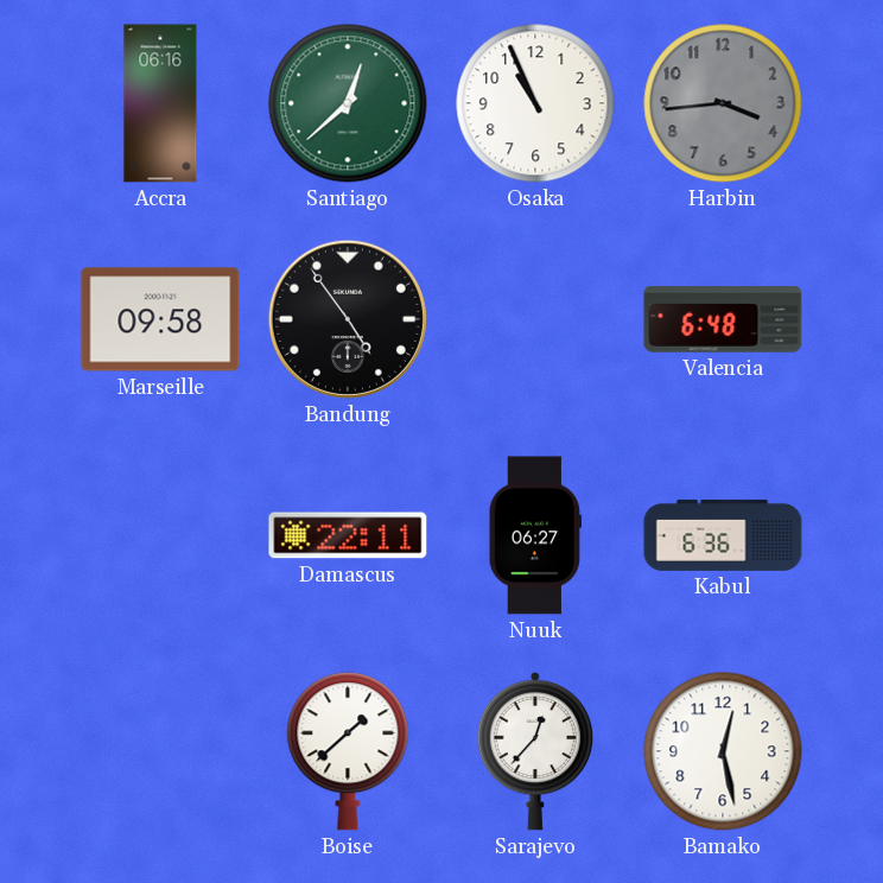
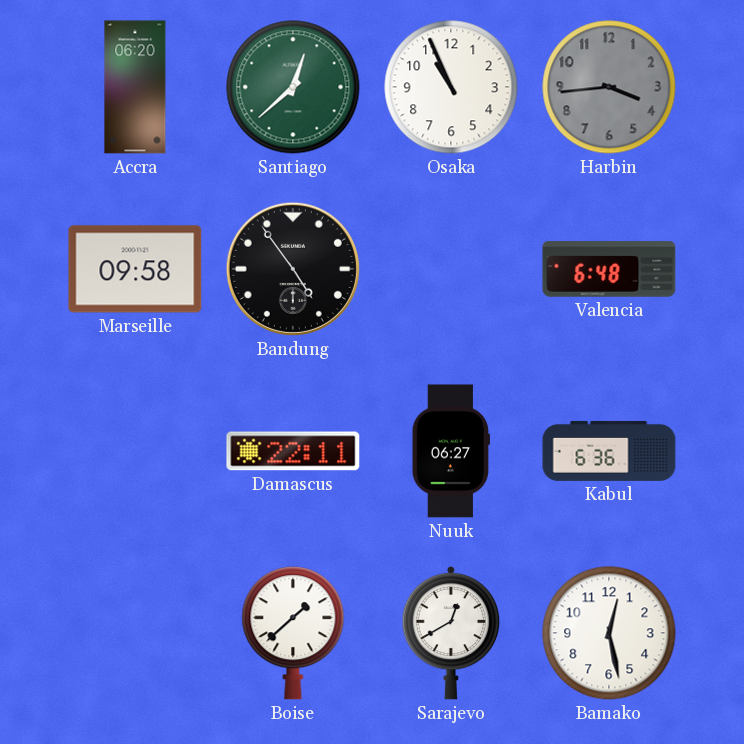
Accra: 06:16 -> 06:20
Sarajevo: 12:37 -> 12:40
